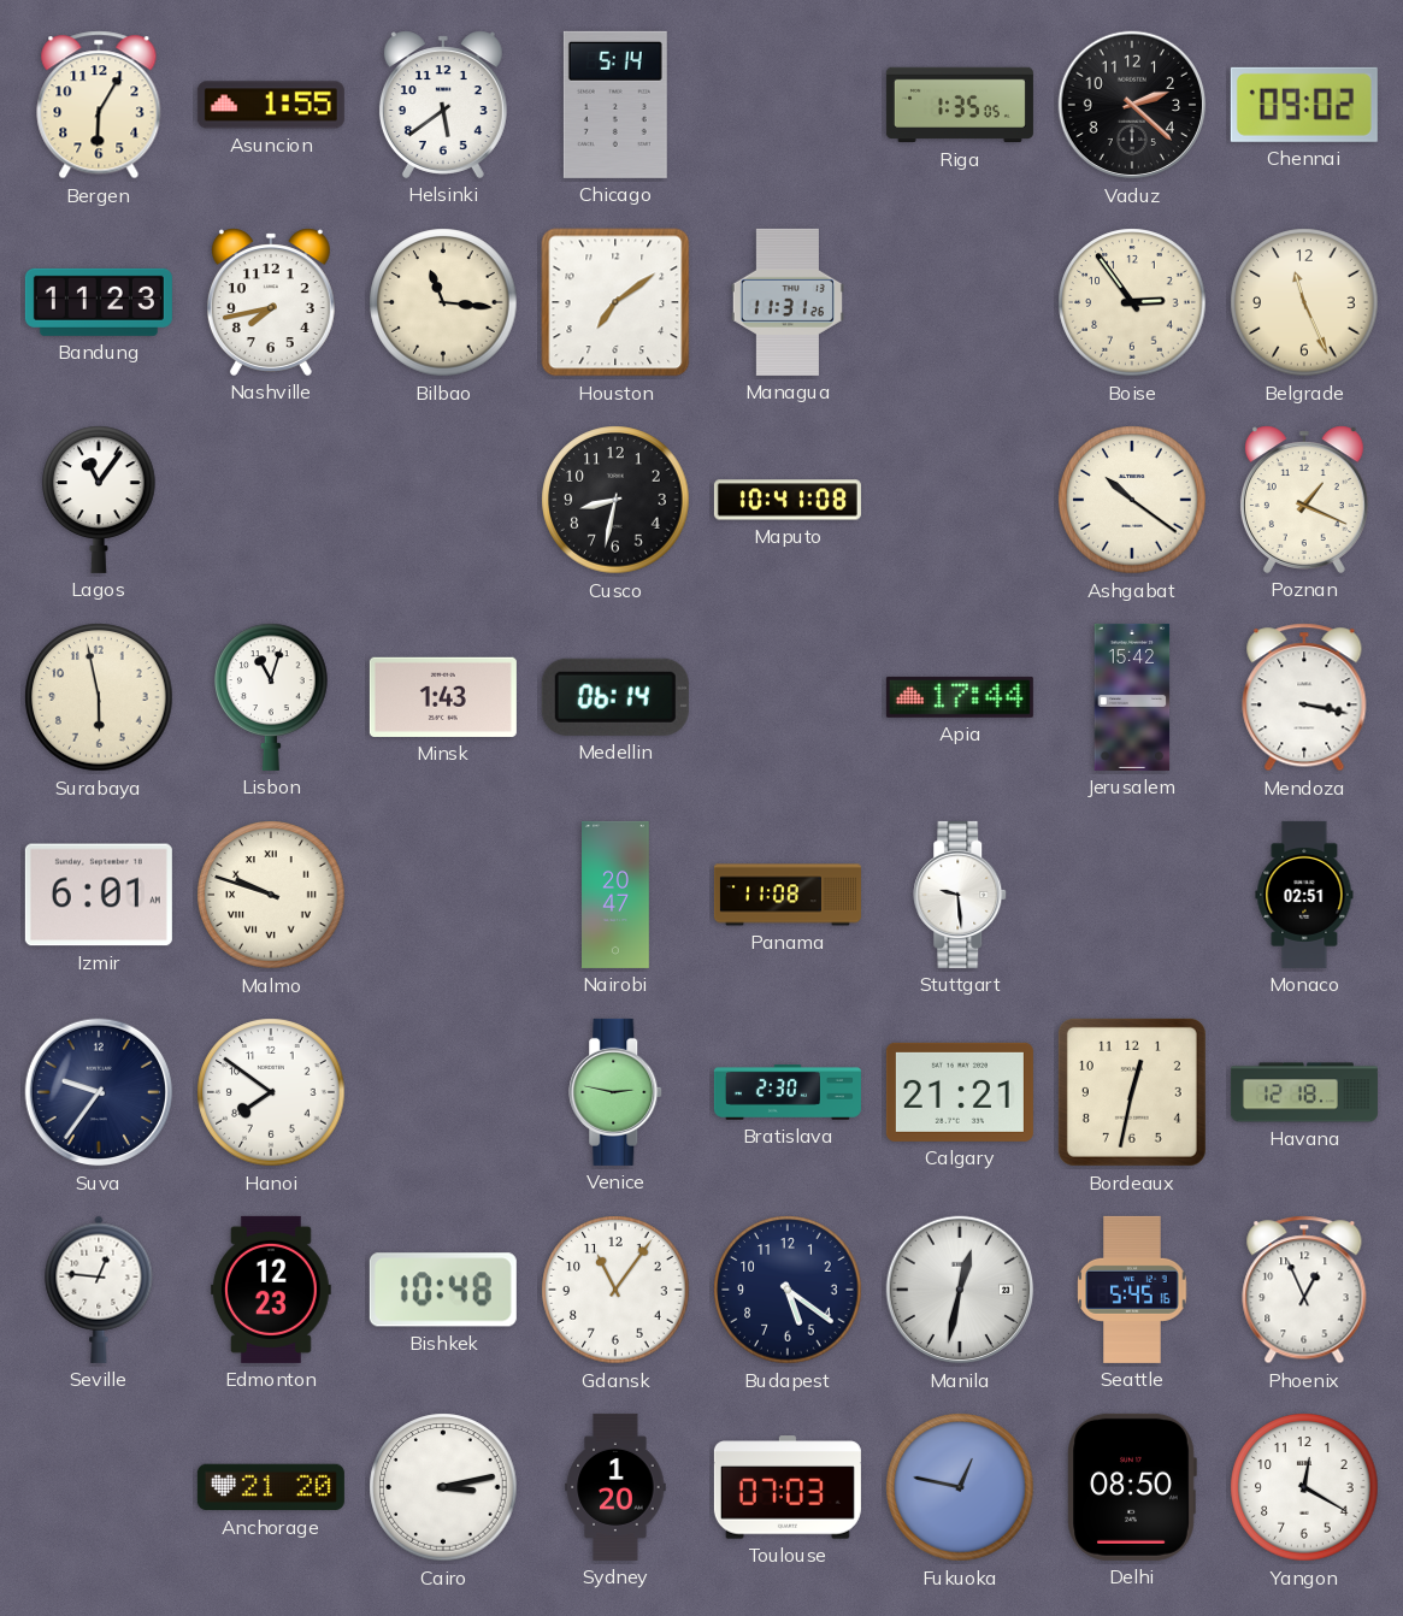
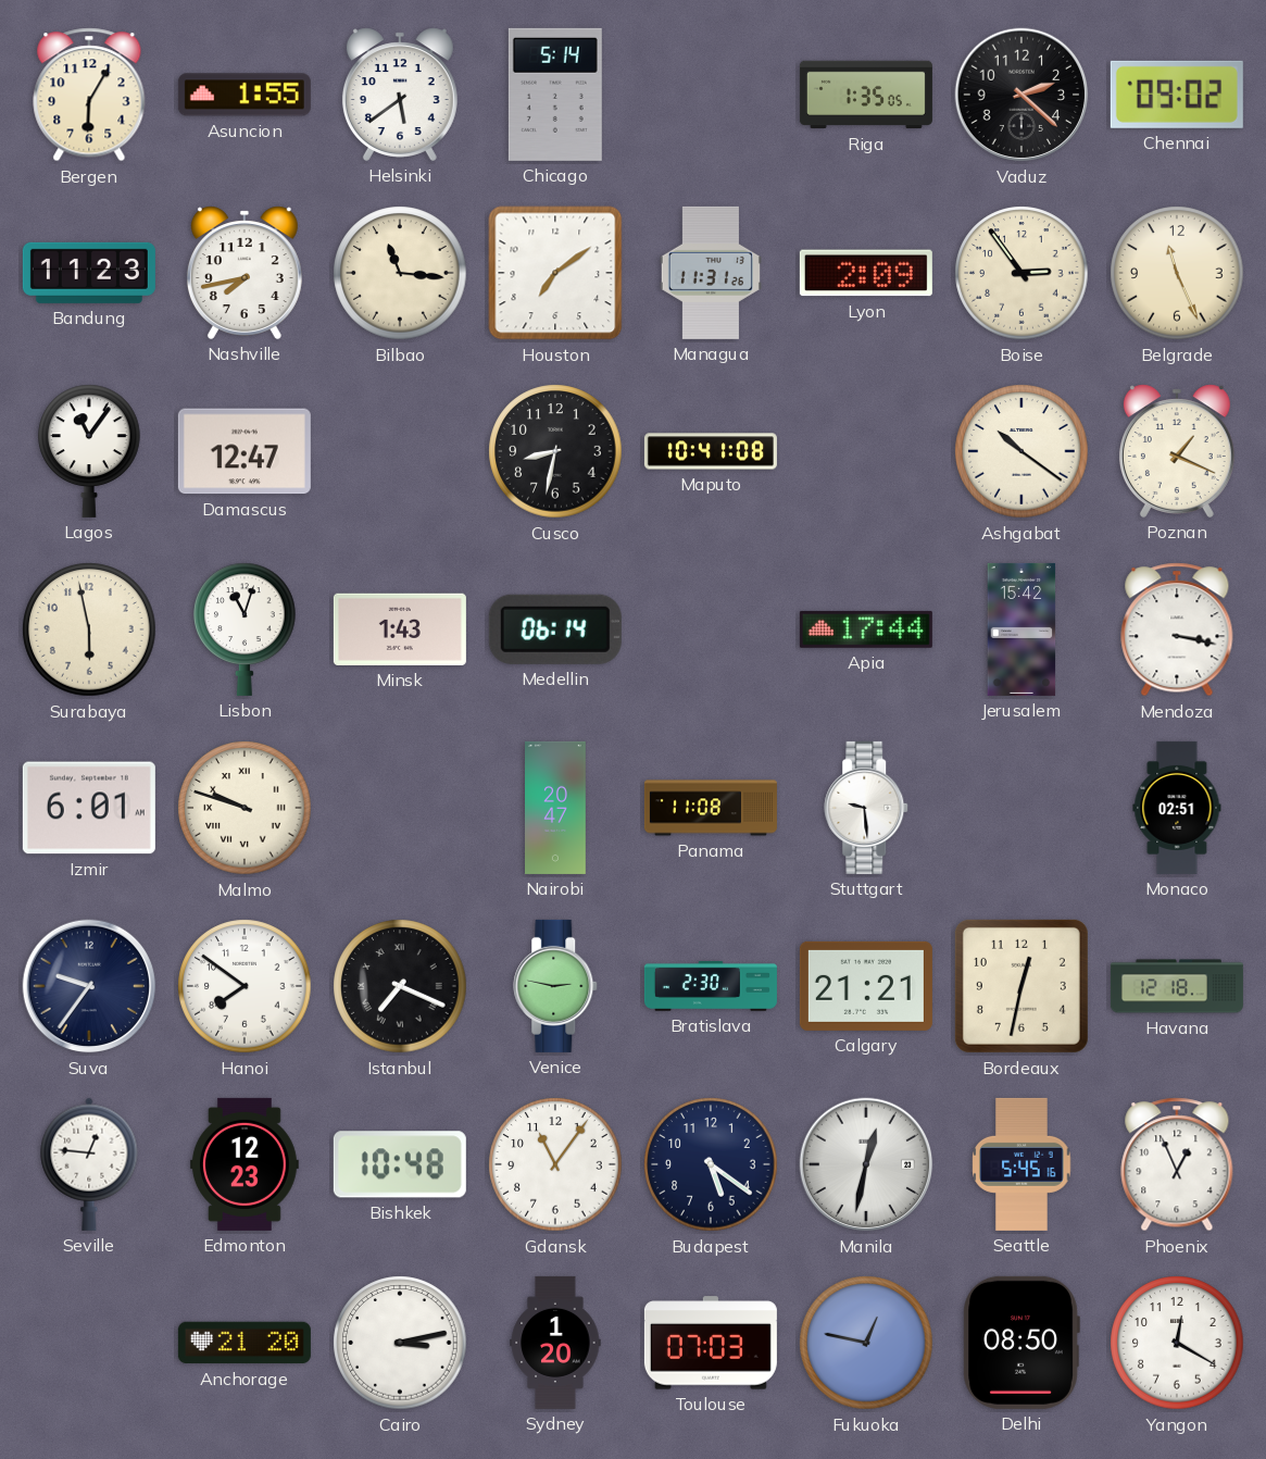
Lyon: none -> 2:09
Damascus: none -> 12:47
Istanbul: none -> 7:19
